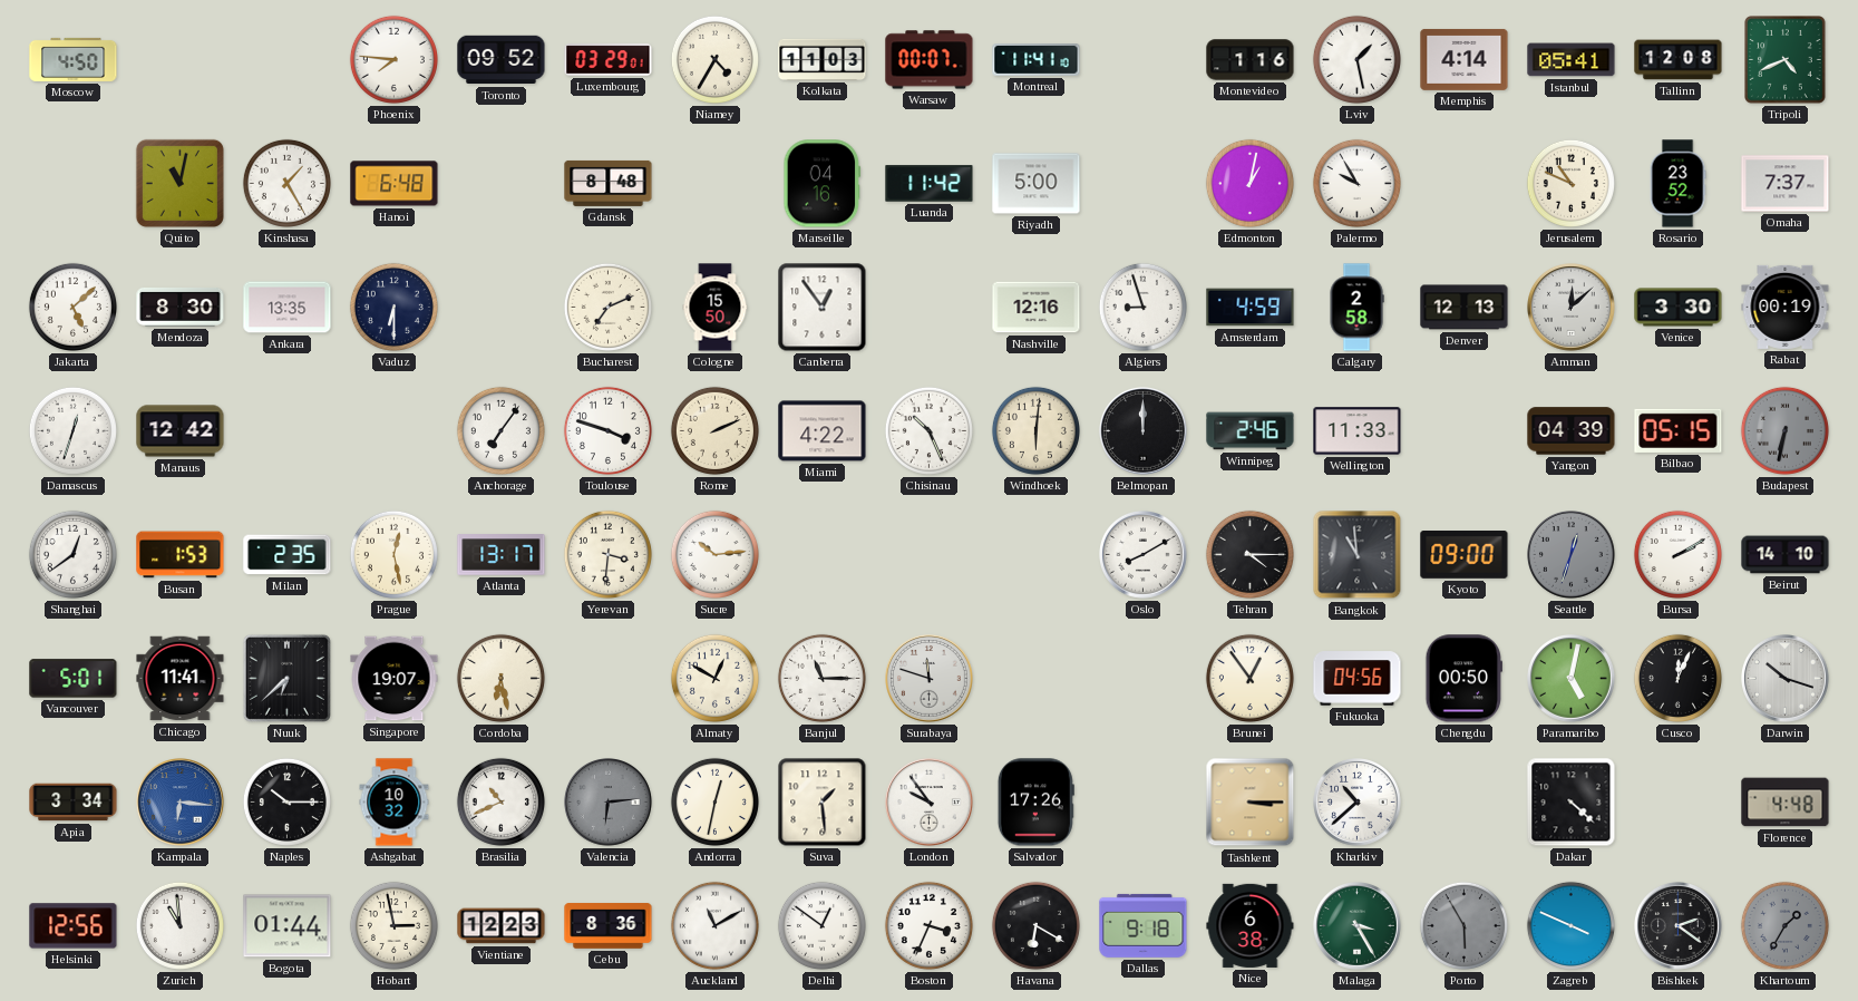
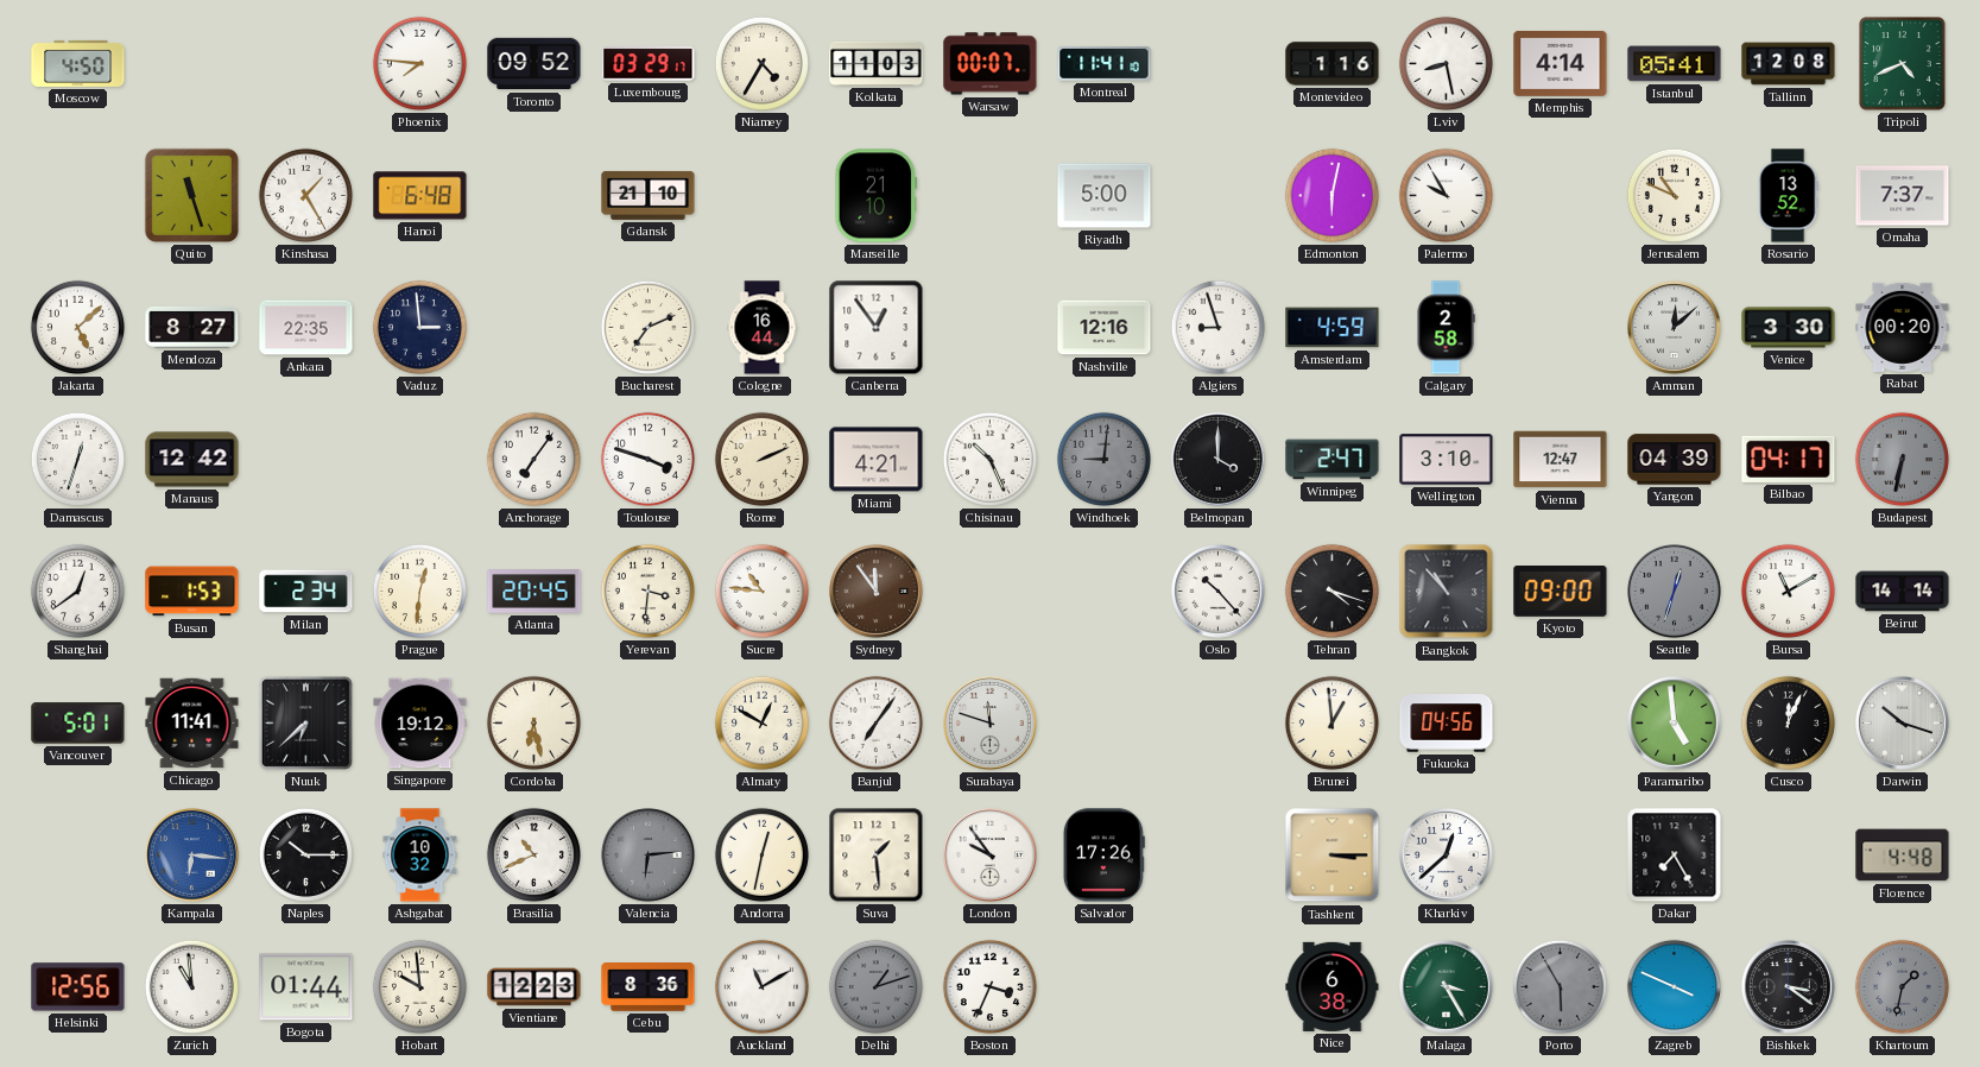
Luxembourg: 03:29:01 -> 03:29:17
Lviv: 1:28 -> 8:28
Quito: 11:02 -> 11:27
Gdansk: 8:48 -> 21:10
Marseille: 04:16 -> 21:10
Luanda: 11:42 -> none
Edmonton: 1:02 -> 6:02
Rosario: 23:52 -> 13:52
Mendoza: 8:30 -> 8:27
Ankara: 13:35 -> 22:35
Vaduz: 6:30 -> 2:59
Cologne: 15:50 -> 16:44
Denver: 12:13 -> none
Rabat: 00:19 -> 00:20
Miami: 4:22 -> 4:21
Windhoek: 6:01 -> 9:01
Windhoek dial: cream -> grey
Belmopan: 12:00 -> 4:00
Winnipeg: 2:46 -> 2:47
Wellington: 11:33 -> 3:10
Vienna: none -> 12:47
Bilbao: 05:15 -> 04:17
Milan: 2:35 -> 2:34
Prague: 12:28 -> 12:31
Atlanta: 13:17 -> 20:45
Sucre: 10:14 -> 10:46
Sydney: none -> 11:54
Oslo: 8:10 -> 10:23
Tehran: 4:15 -> 4:18
Bangkok: 10:59 -> 10:53
Bursa: 2:10 -> 11:10
Beirut: 14:10 -> 14:14
Singapore: 19:07 -> 19:12
Banjul: 11:15 -> 7:06
Brunei: 12:54 -> 12:59
Chengdu: 00:50 -> none
Paramaribo: 5:02 -> 4:59
Apia: 3:34 -> none
Kharkiv: 10:38 -> 12:38
Dakar: 4:22 -> 7:25
Hobart: 2:58 -> 9:59
Delhi: 12:51 -> 1:12
Delhi dial: white -> grey
Havana: 6:20 -> none
Dallas: 9:18 -> none
Bishkek: 2:21 -> 3:21
Khartoum: 1:35 -> 1:32
